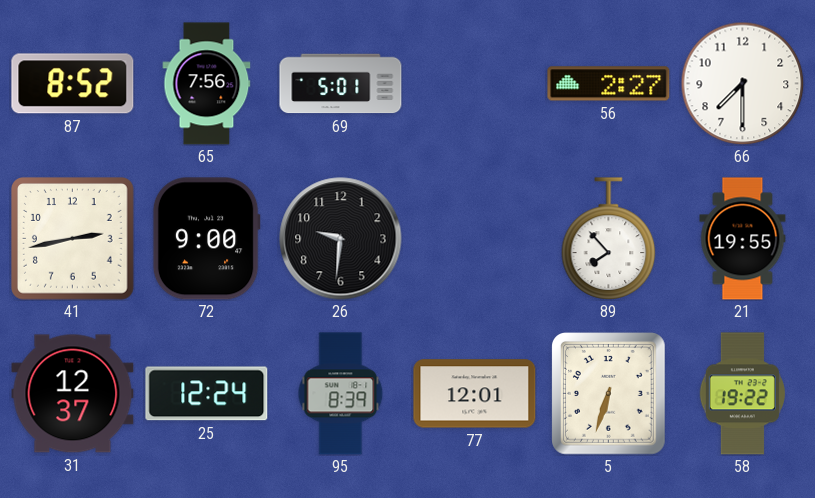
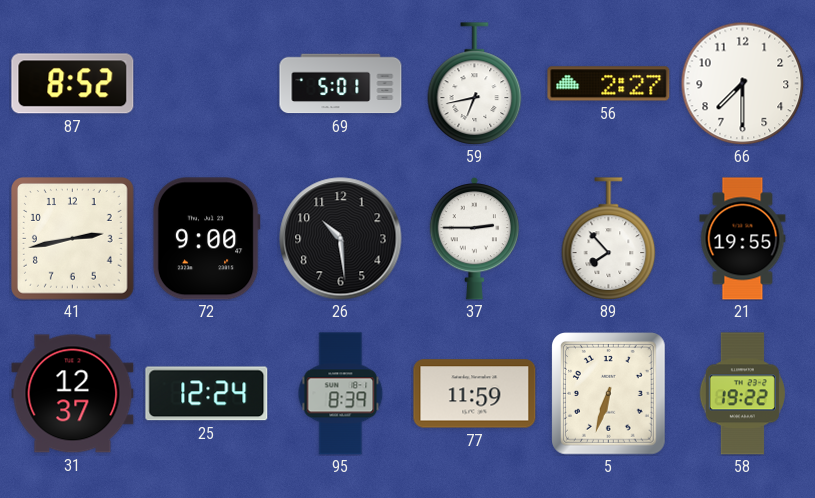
65: 7:56 -> none
59: none -> 6:43
26: 9:31 -> 10:29
37: none -> 2:45
77: 12:01 -> 11:59
